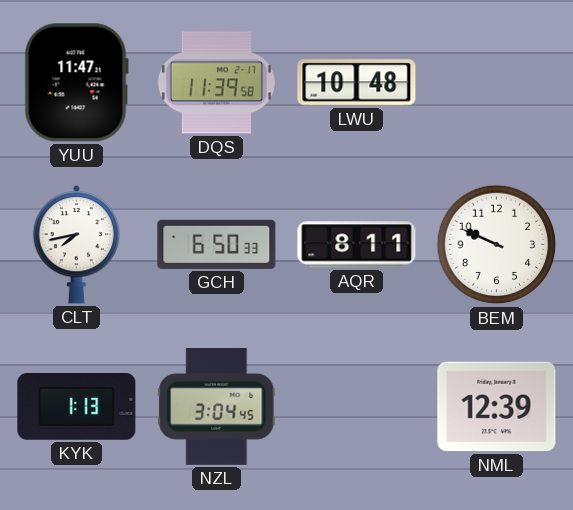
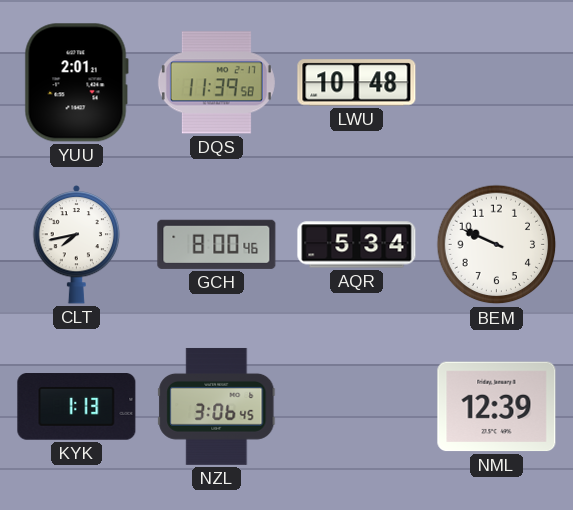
YUU: 11:47 -> 2:01
GCH: 6:50 -> 8:00
AQR: 8:11 -> 5:34
NZL: 3:04 -> 3:06
